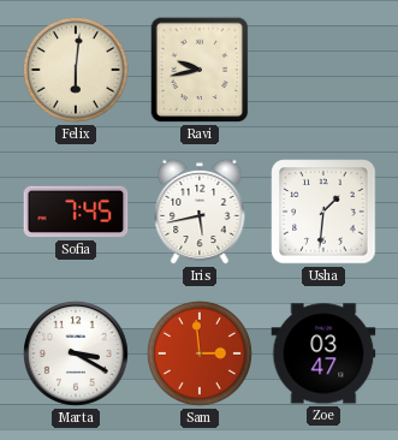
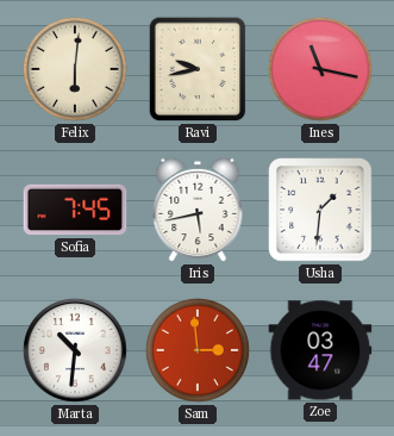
Ines: none -> 11:17
Marta: 3:20 -> 10:31
